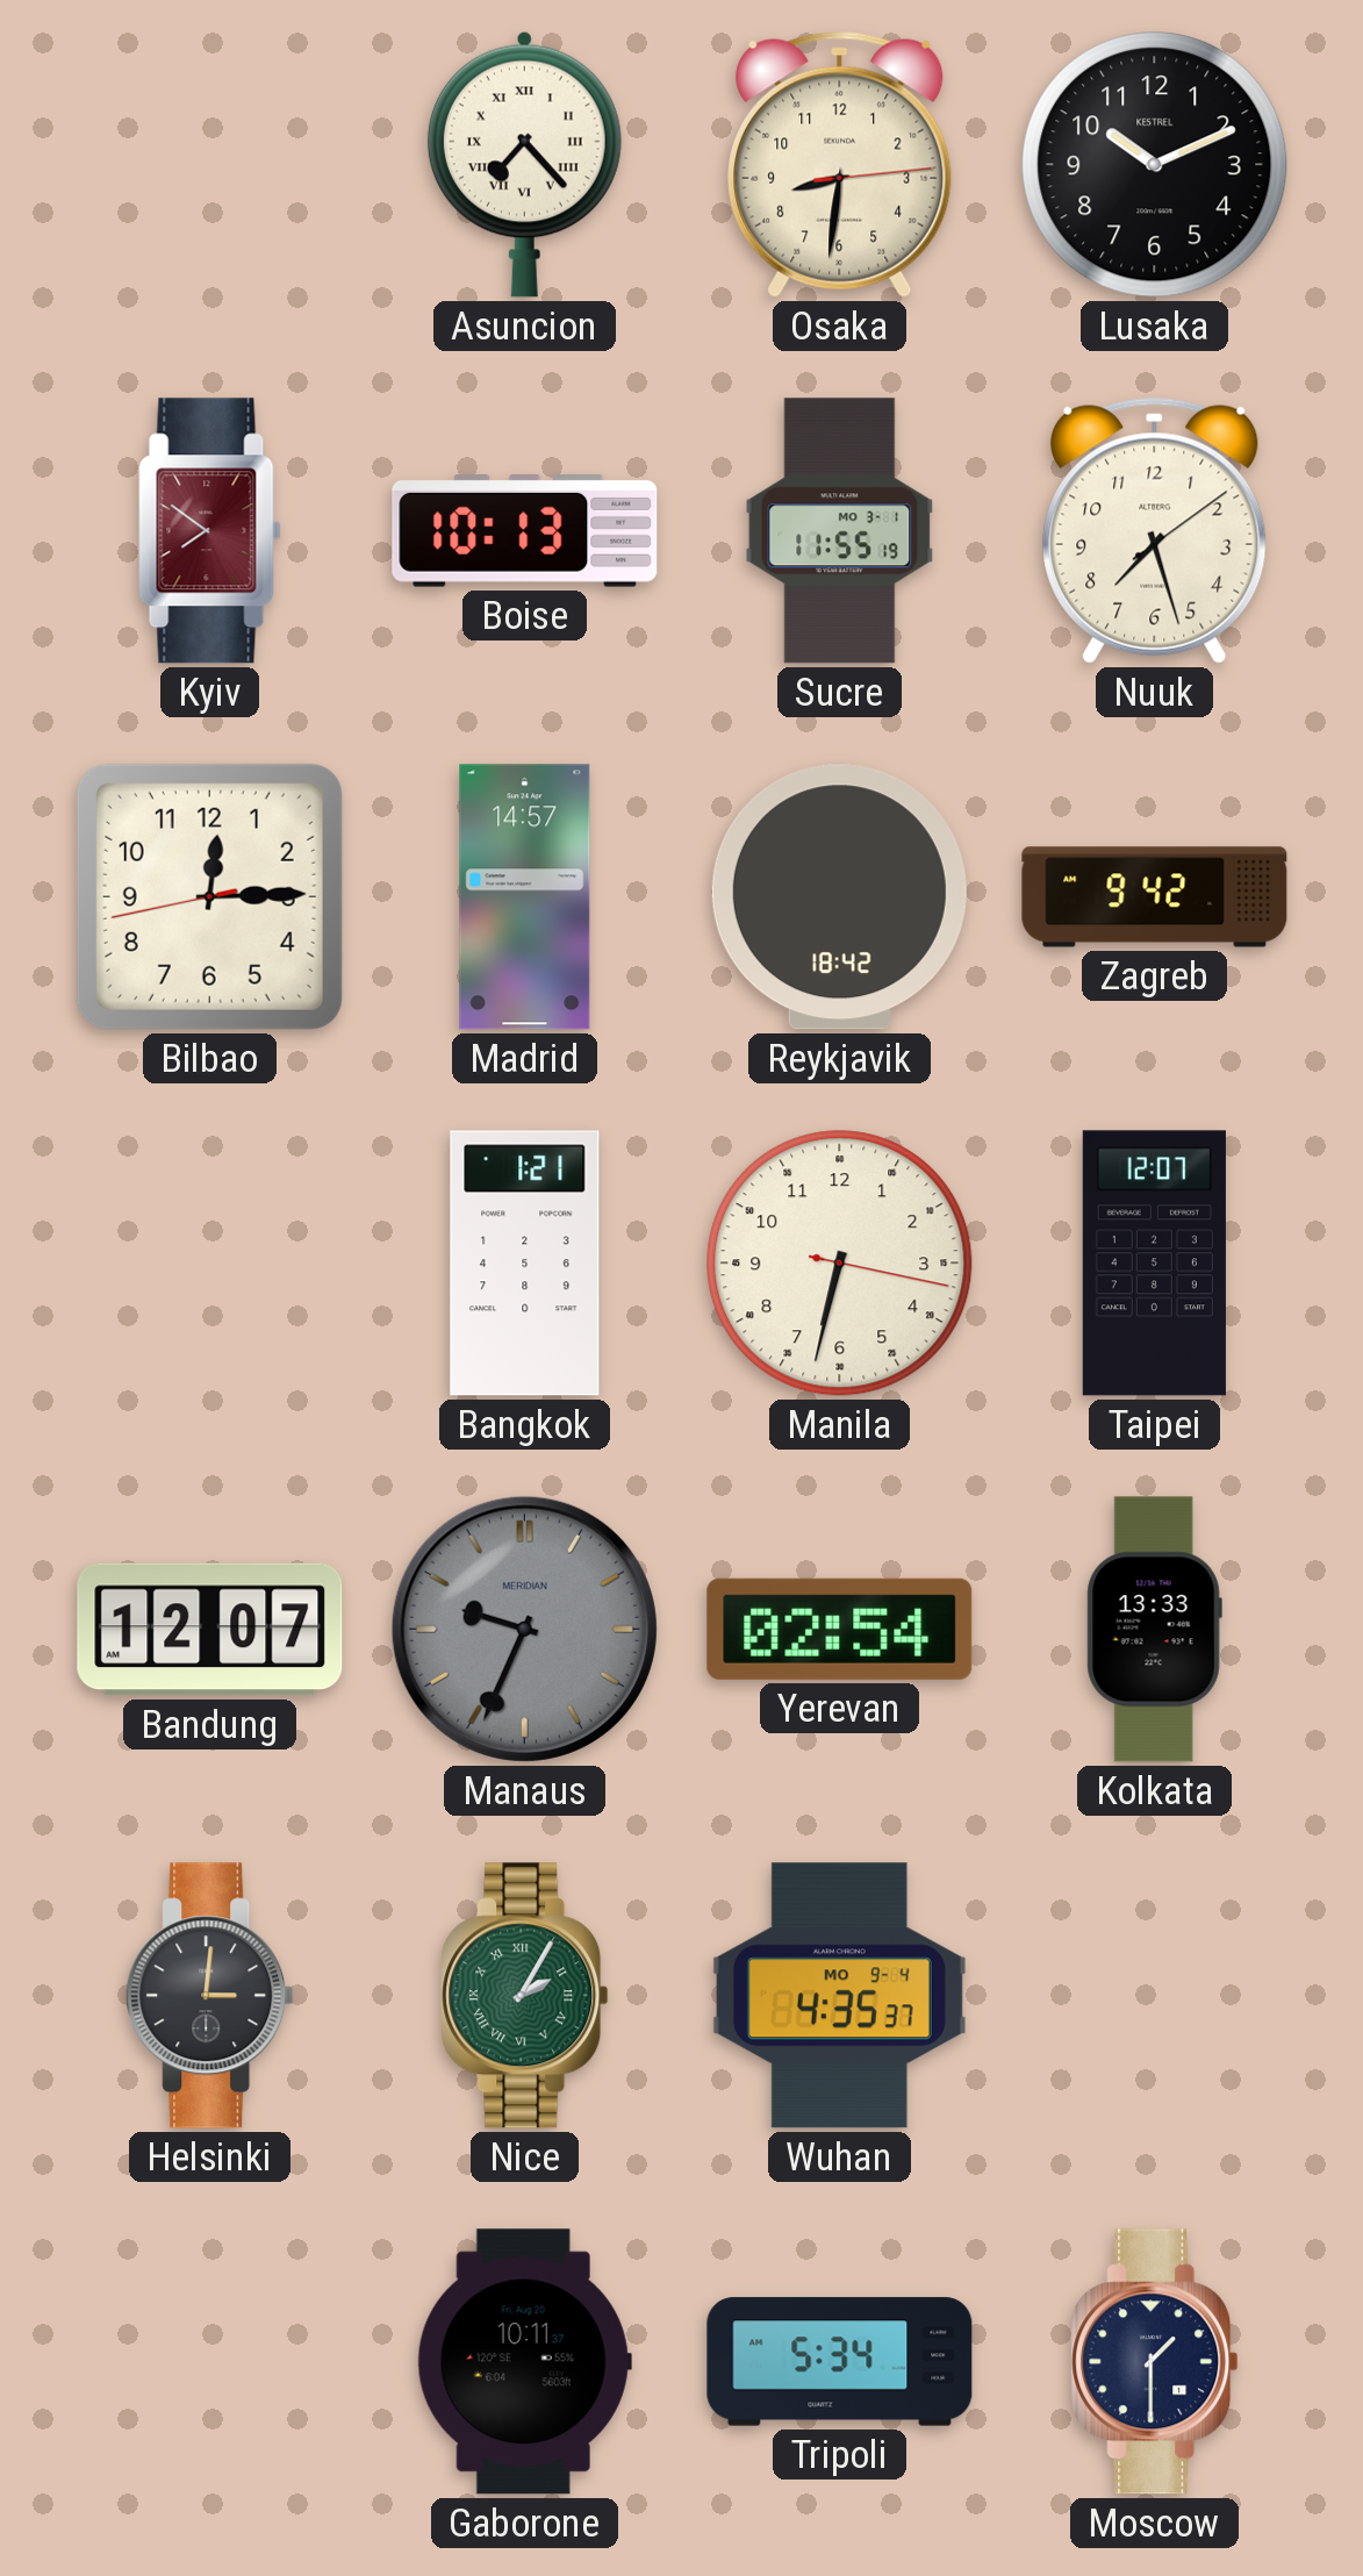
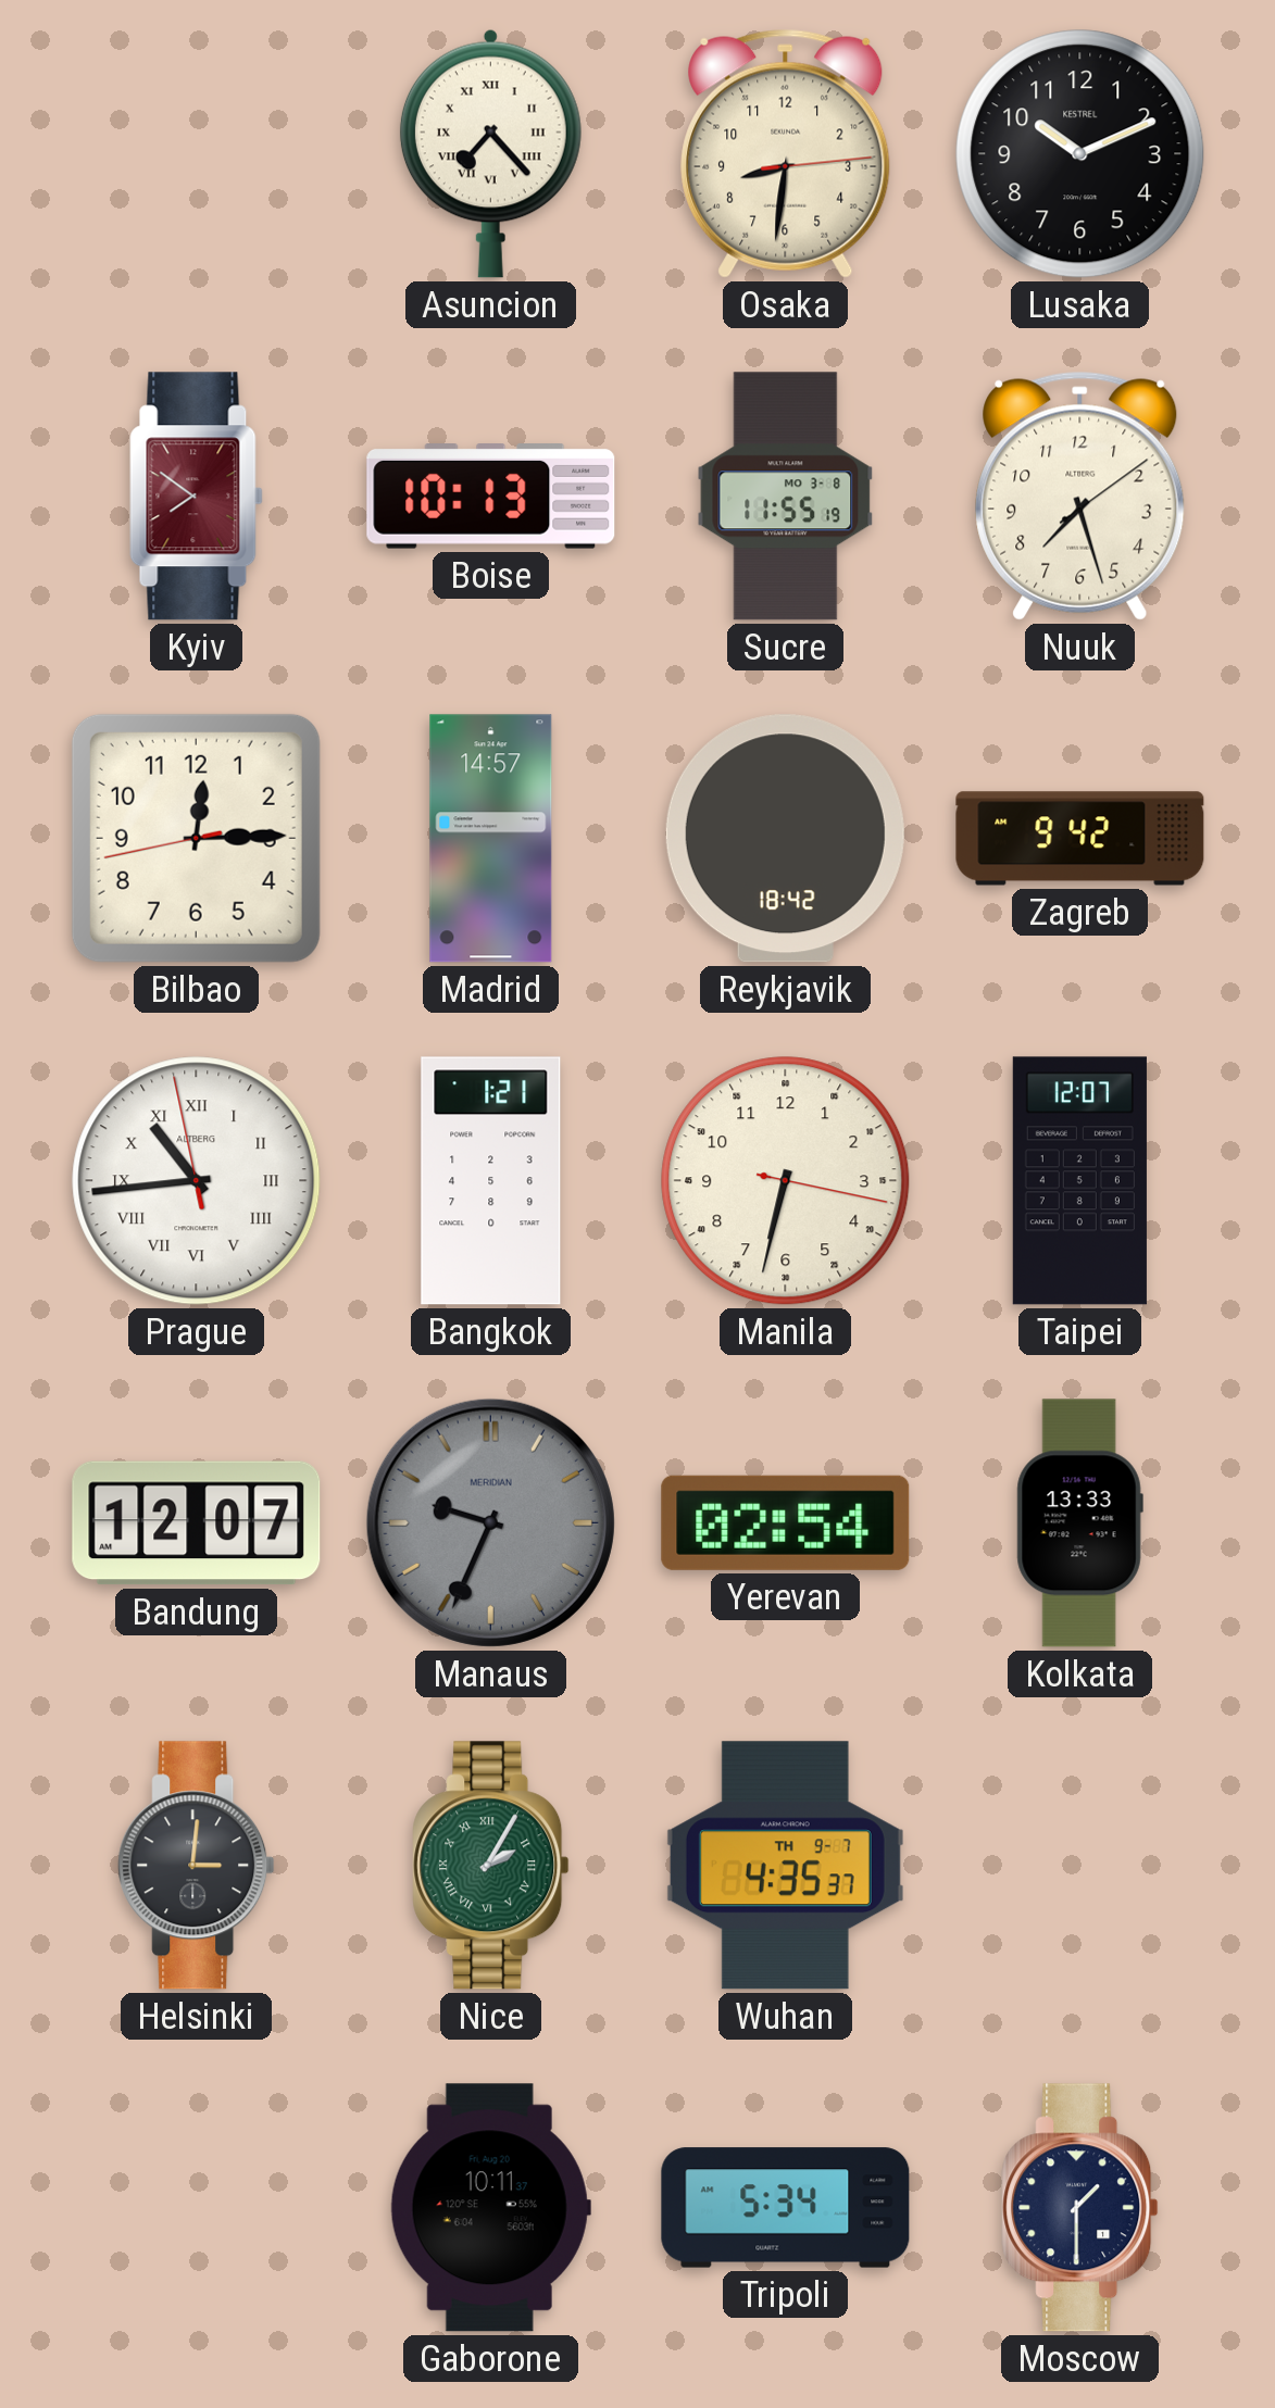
Sucre date: MO 3-1 -> MO 3-8
Prague: none -> 10:43
Wuhan date: MO 9-4 -> TH 9-7
